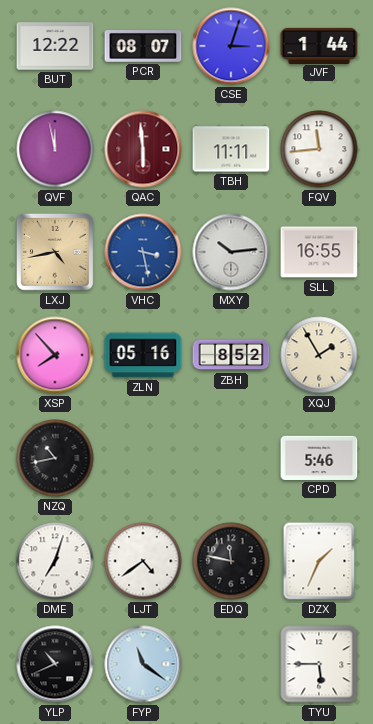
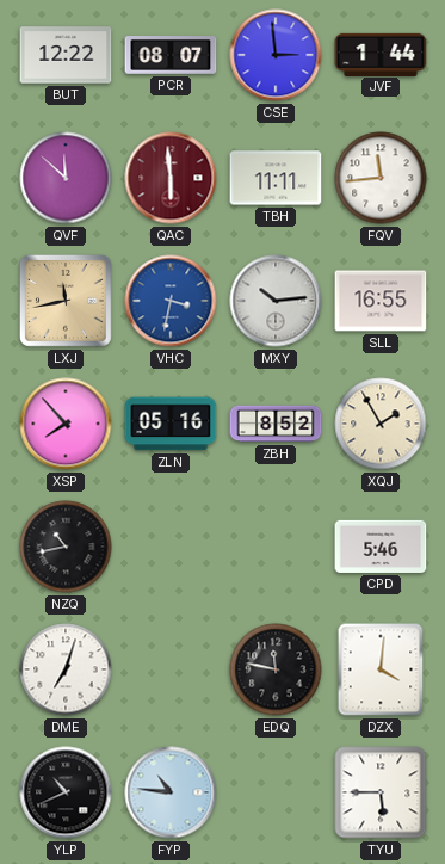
CSE: 3:03 -> 2:59
QVF: 11:58 -> 11:52
LXJ: 4:43 -> 11:43
VHC: 3:28 -> 3:32
LJT: 4:39 -> none
DZX: 1:34 -> 4:01
FYP: 11:21 -> 10:46
